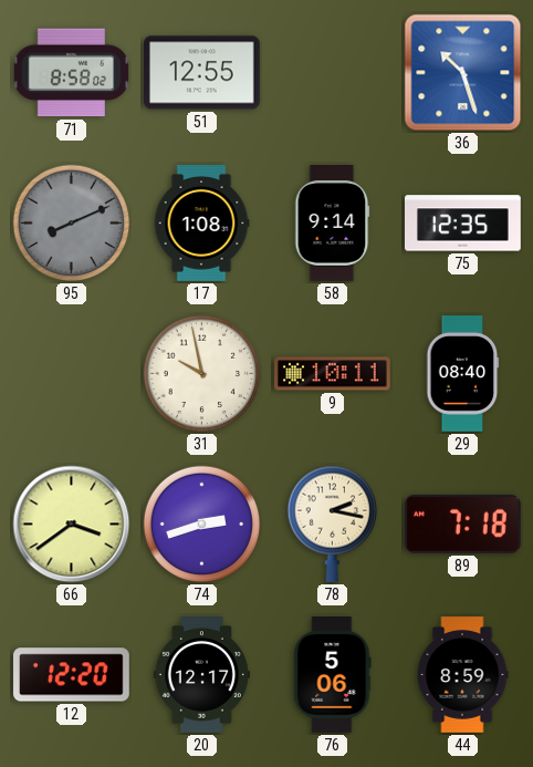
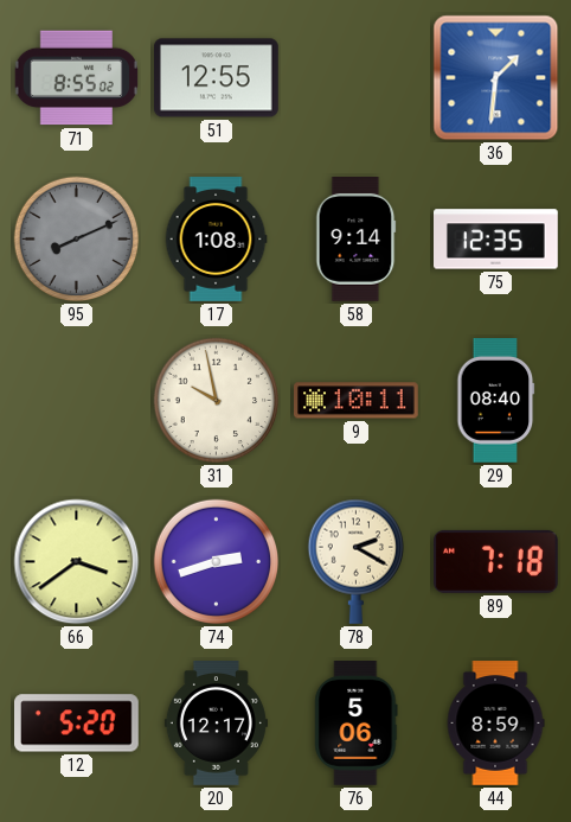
71: 8:58 -> 8:55
36: 10:27 -> 1:31
78: 2:17 -> 2:20
12: 12:20 -> 5:20
